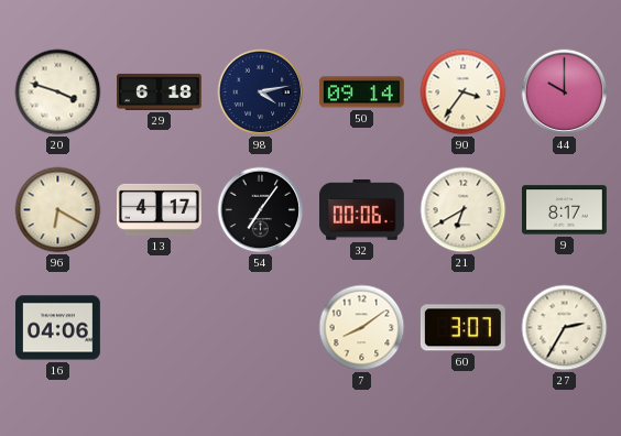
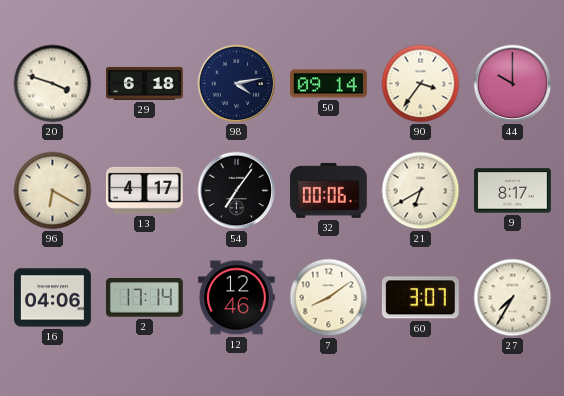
2: none -> 17:14
12: none -> 12:46
27: 2:35 -> 7:35
